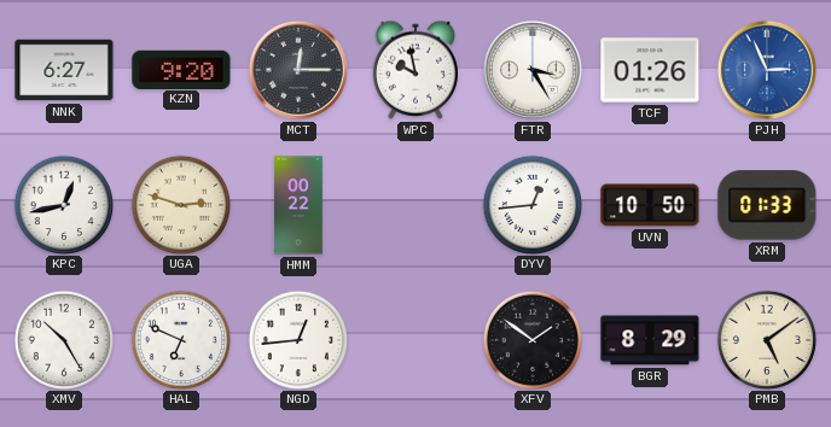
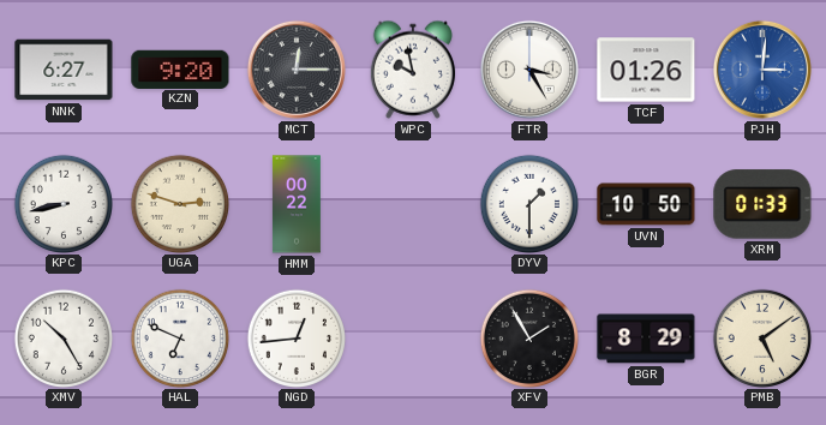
PJH: 2:56 -> 3:01
KPC: 12:43 -> 8:43
DYV: 12:44 -> 1:30
XFV: 1:51 -> 1:55
